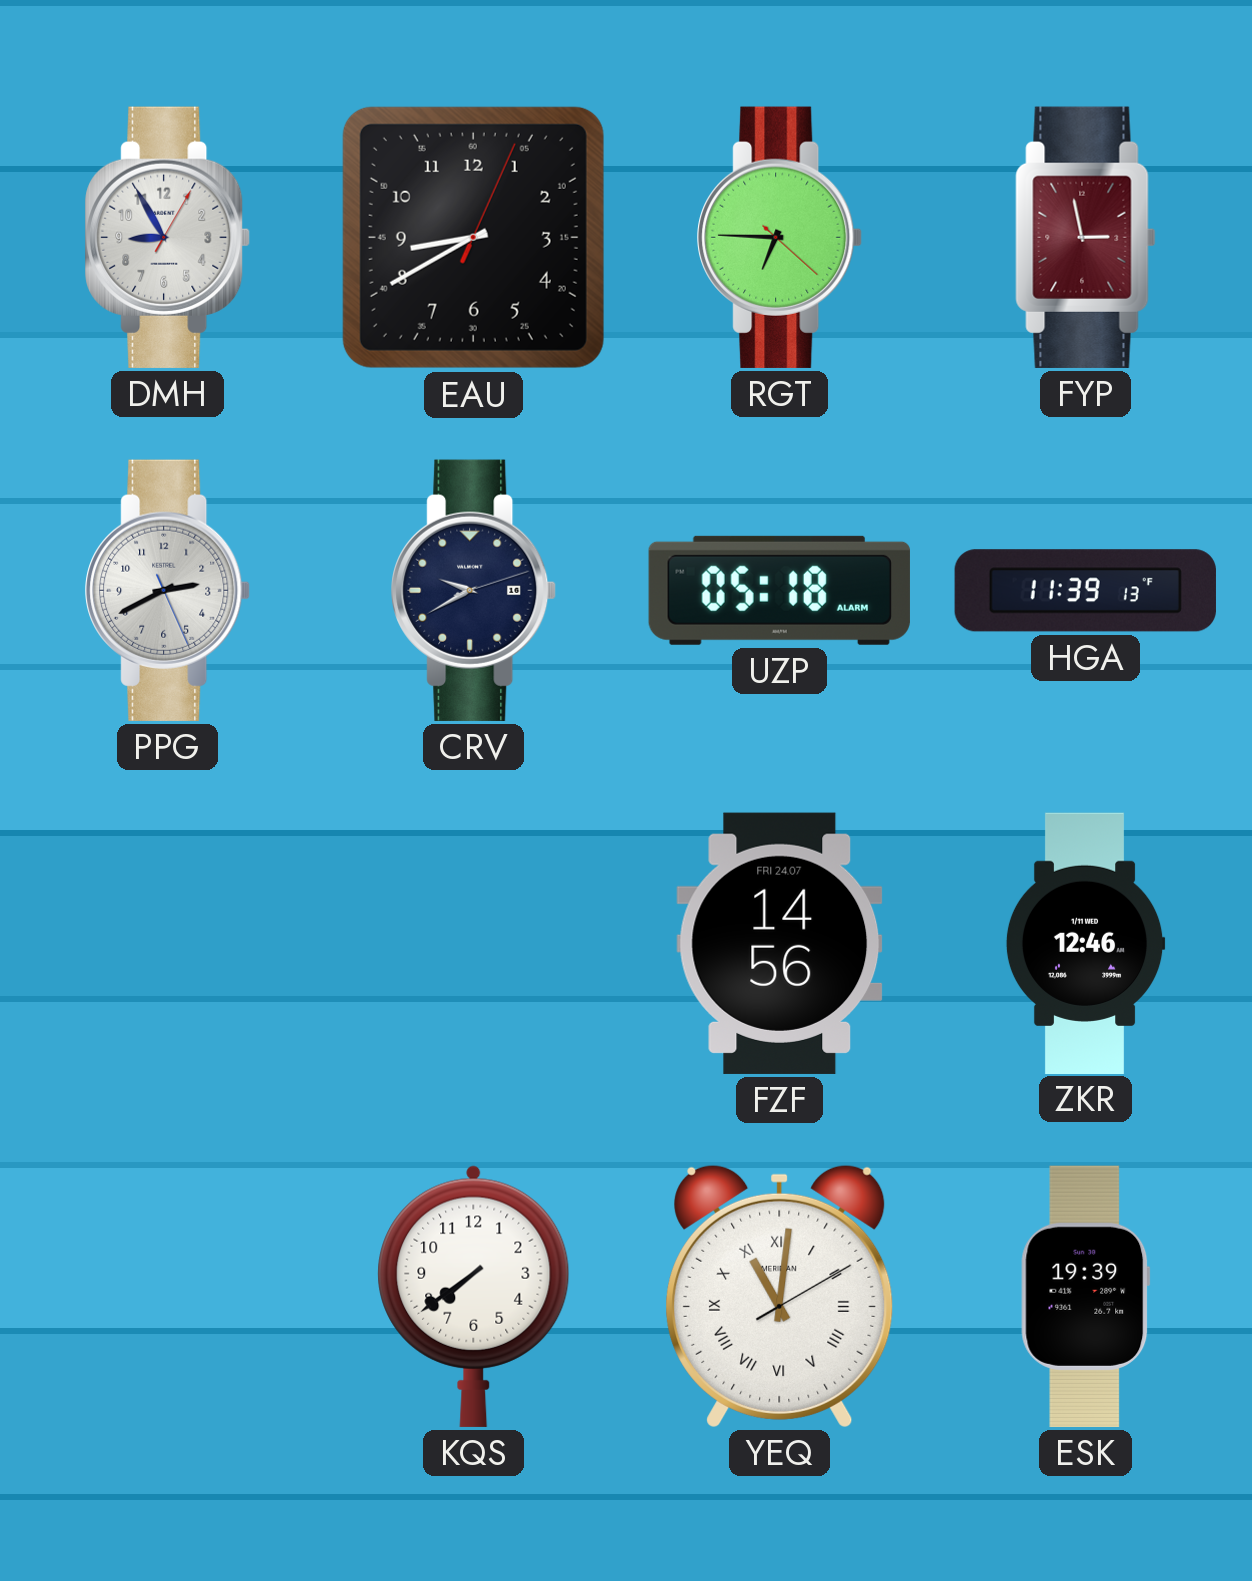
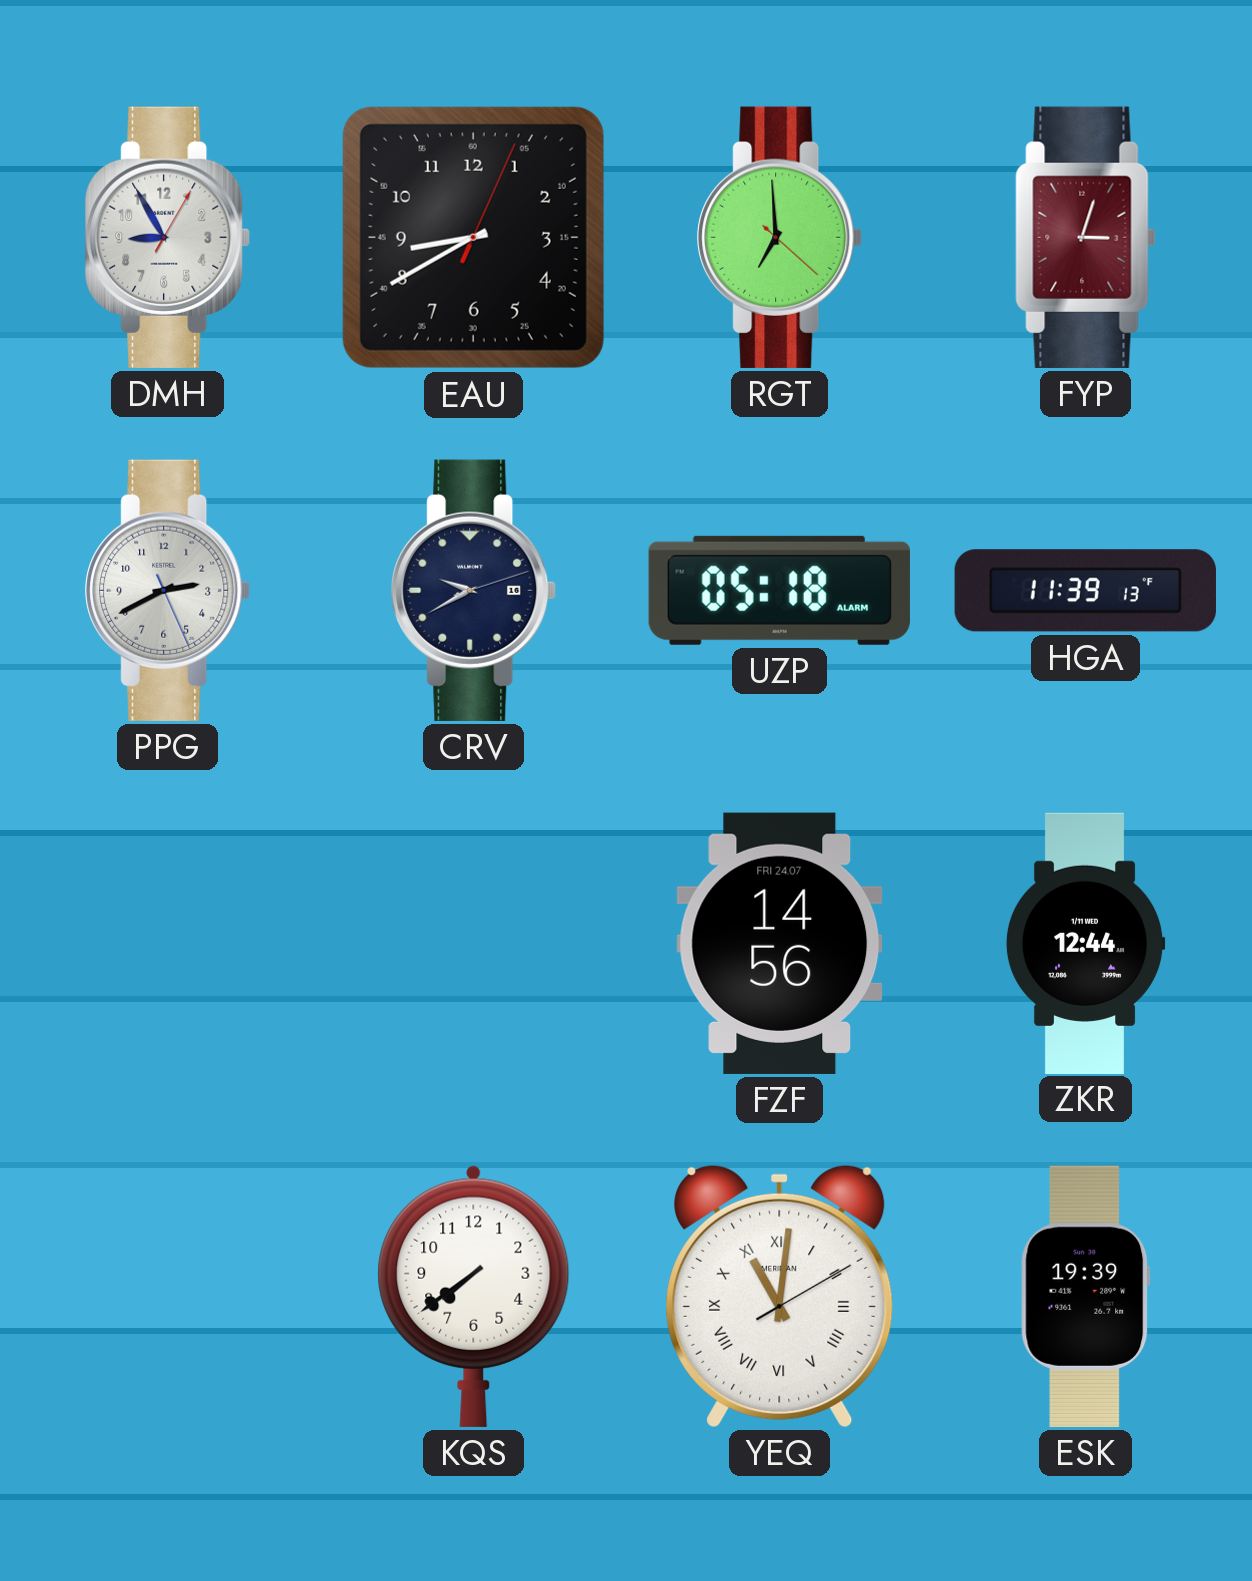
RGT: 6:45 -> 6:59
FYP: 2:58 -> 3:03
ZKR: 12:46 -> 12:44
